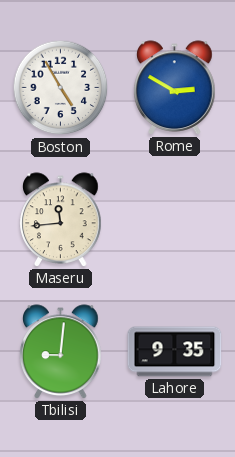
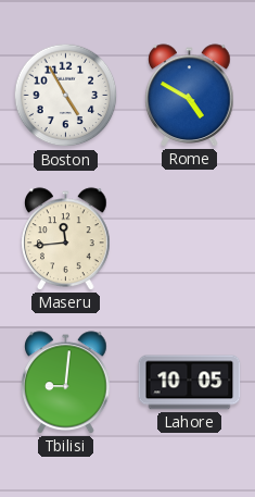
Rome: 2:50 -> 4:50
Lahore: 9:35 -> 10:05
